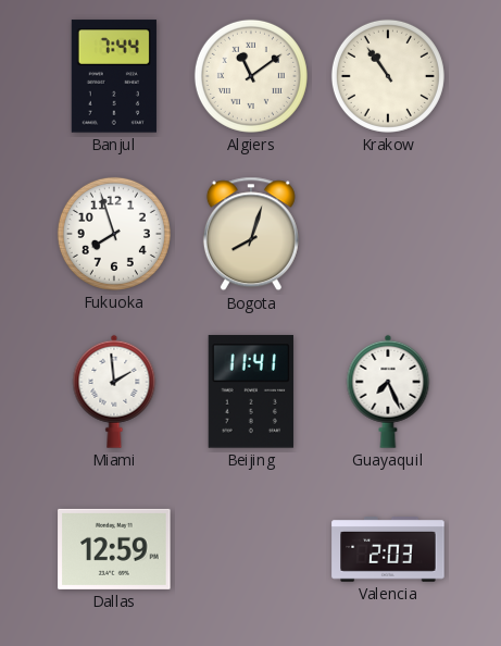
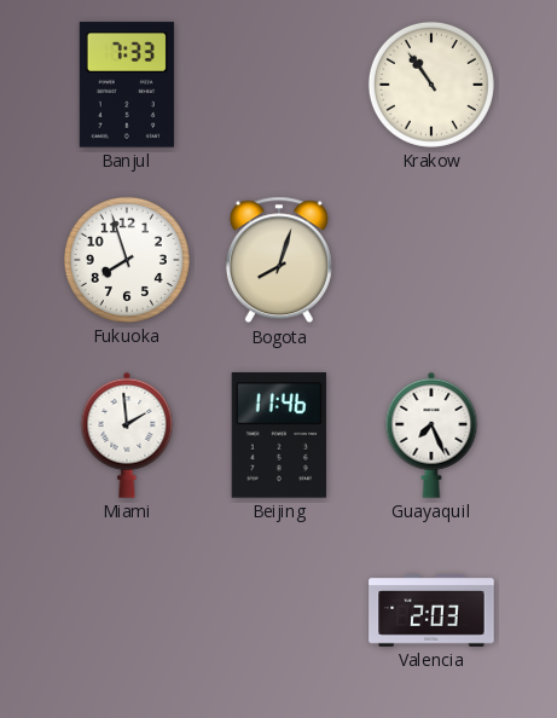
Banjul: 7:44 -> 7:33
Algiers: 11:09 -> none
Beijing: 11:41 -> 11:46
Dallas: 12:59 -> none
